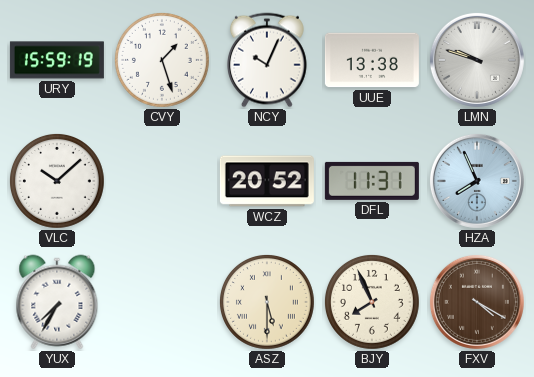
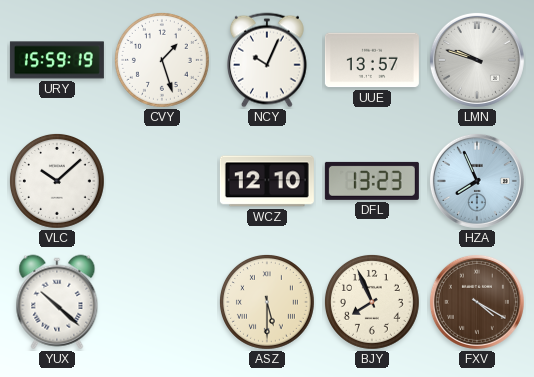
UUE: 13:38 -> 13:57
WCZ: 20:52 -> 12:10
DFL: 11:31 -> 13:23
YUX: 7:35 -> 10:22
